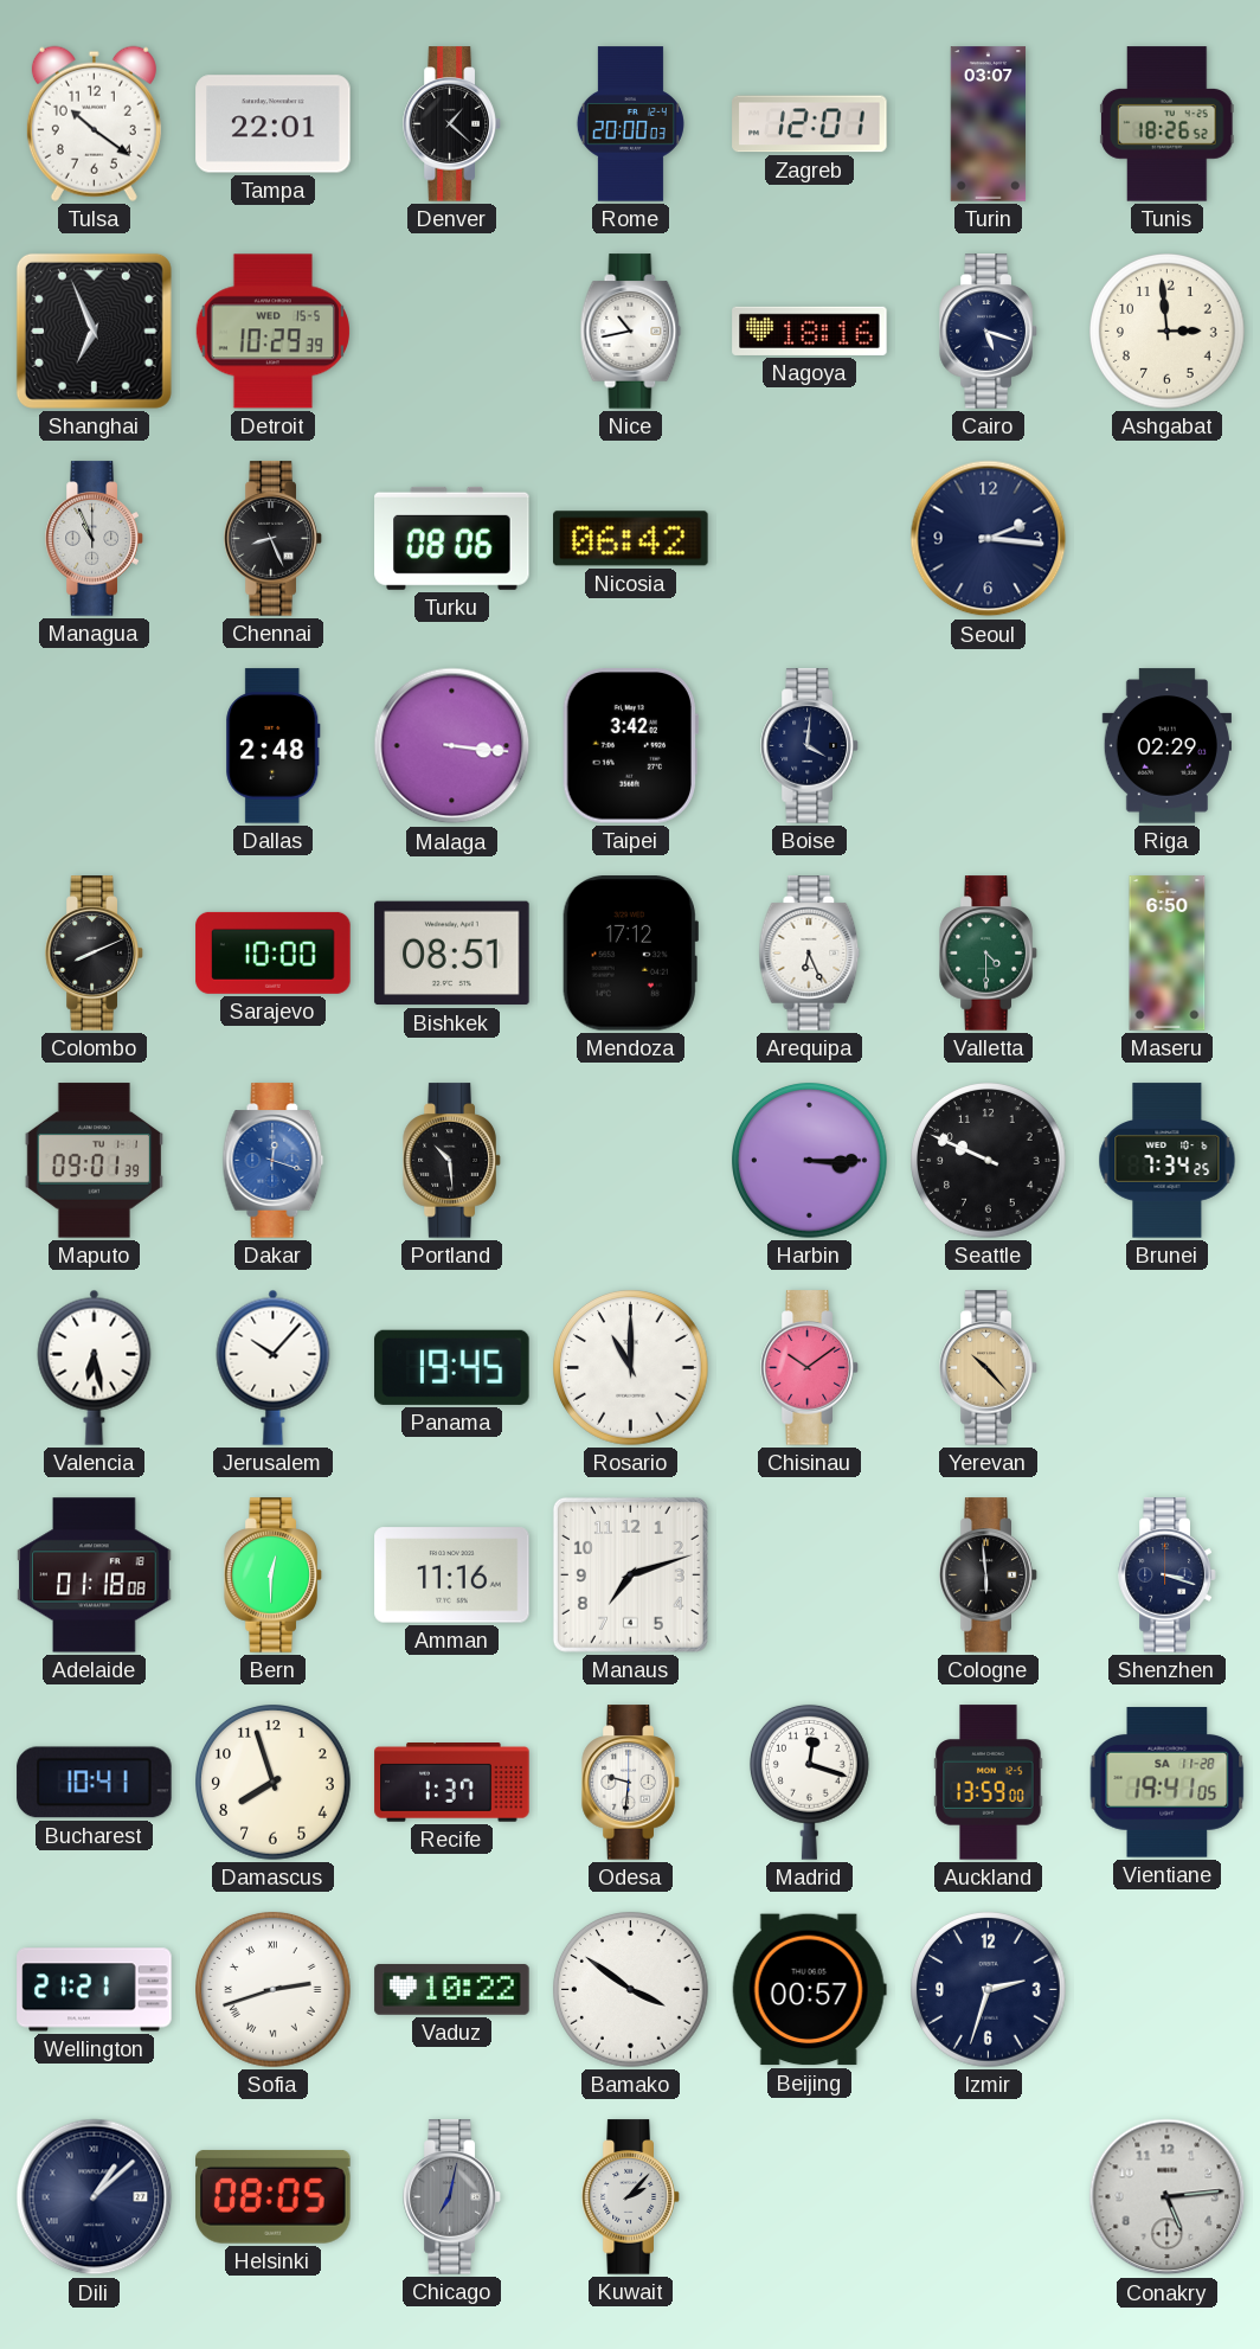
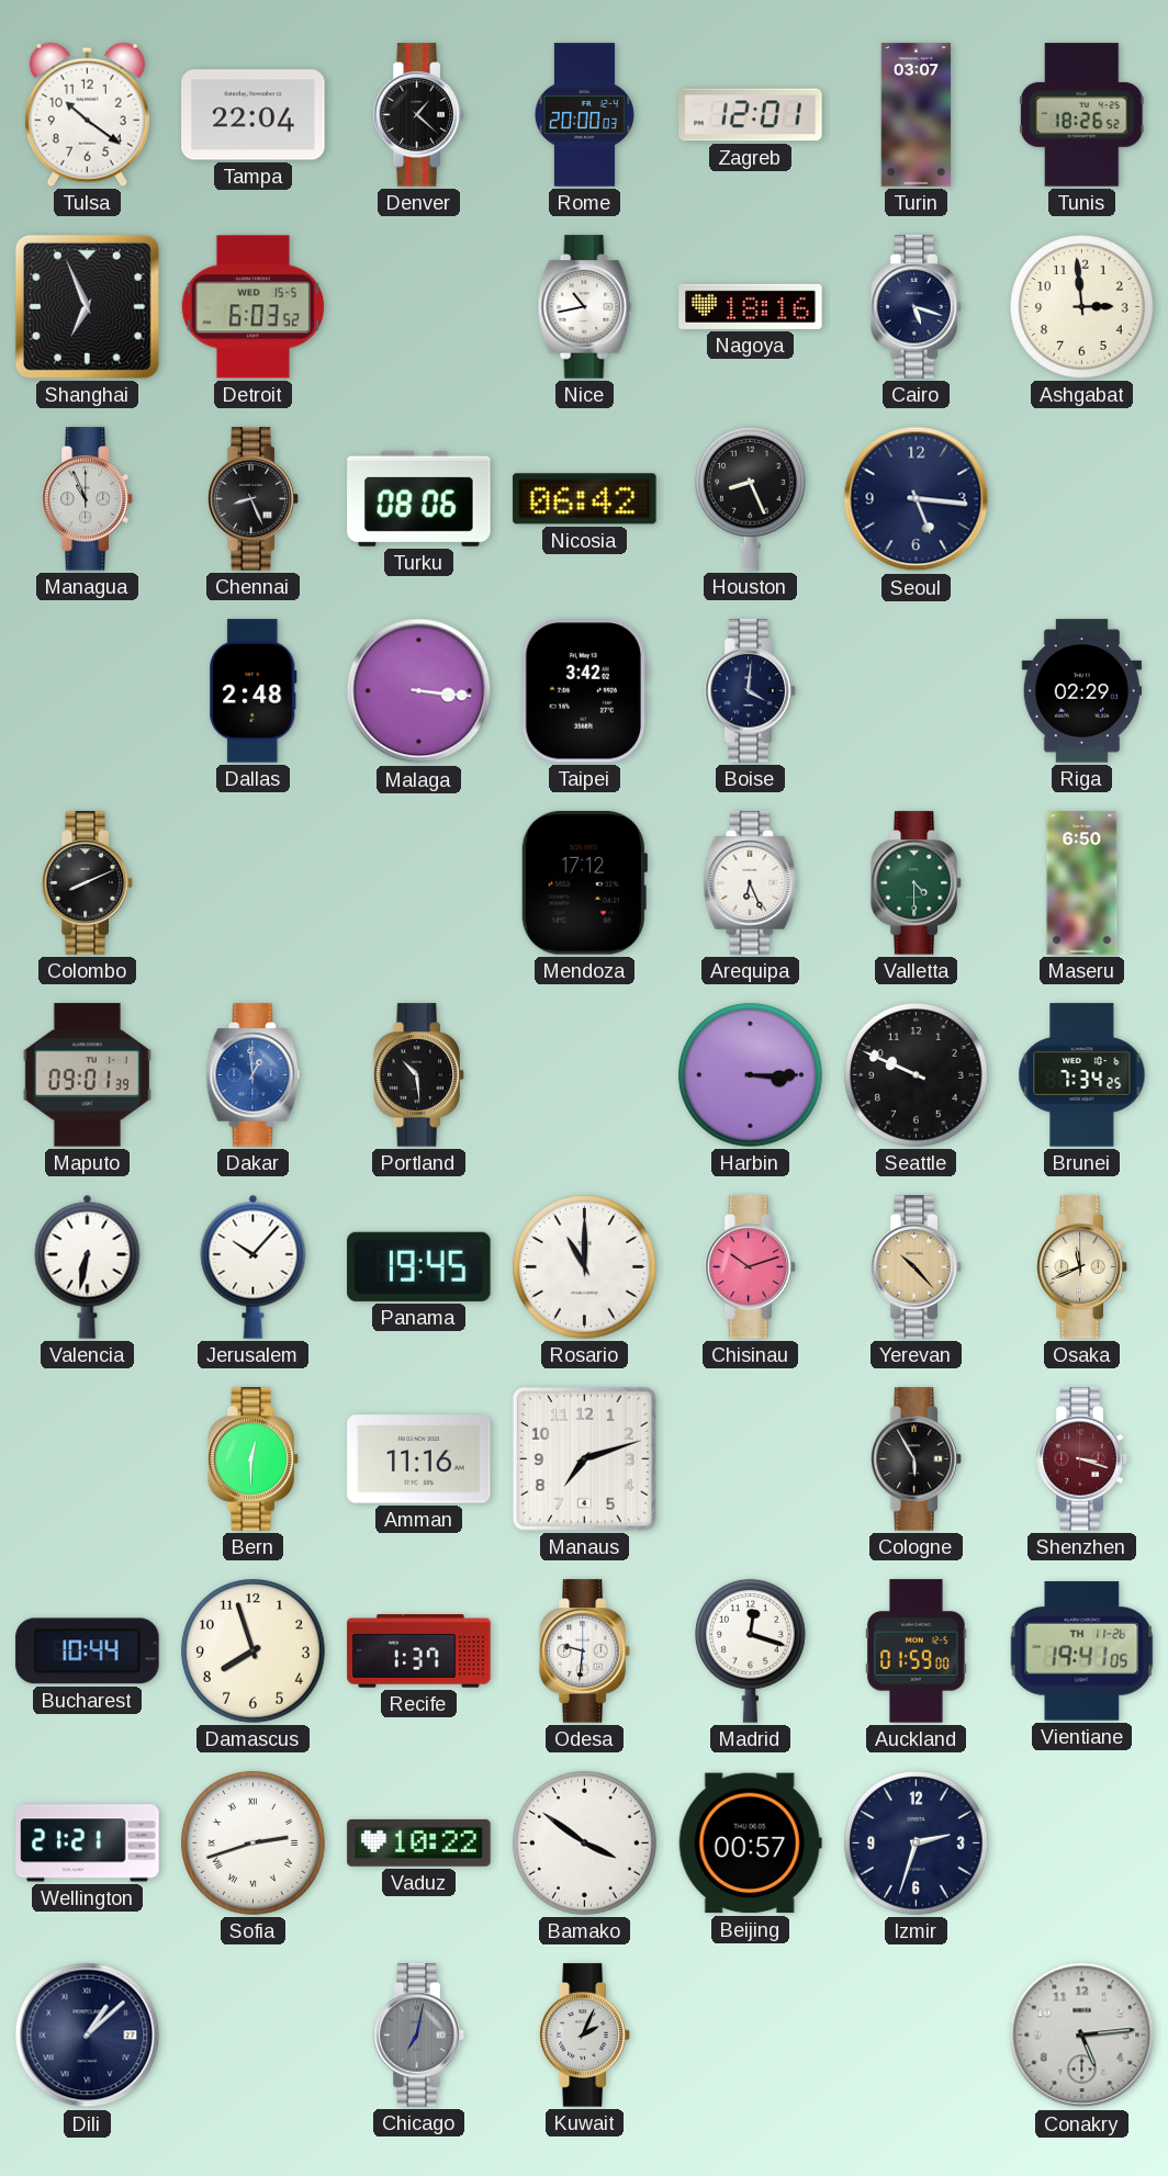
Tampa: 22:01 -> 22:04
Detroit: 10:29 -> 6:03
Houston: none -> 8:26
Seoul: 2:16 -> 5:16
Sarajevo: 10:00 -> none
Bishkek: 08:51 -> none
Dakar: 12:18 -> 12:59
Valencia: 6:28 -> 6:32
Chisinau: 10:09 -> 10:12
Osaka: none -> 11:41
Adelaide: 01:18 -> none
Cologne: 5:59 -> 5:55
Shenzhen dial: navy -> burgundy
Bucharest: 10:41 -> 10:44
Auckland: 13:59 -> 01:59
Vientiane date: SA 11-28 -> TH 11-26
Helsinki: 08:05 -> none
Kuwait: 2:07 -> 2:04
